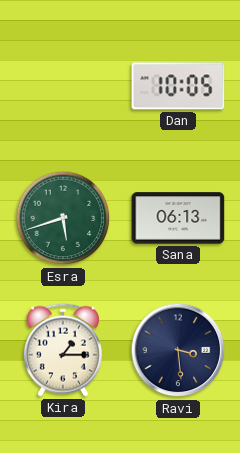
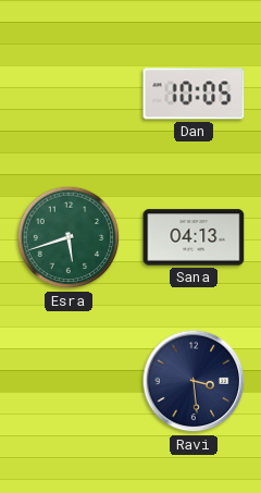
Sana: 06:13 -> 04:13
Kira: 1:15 -> none
